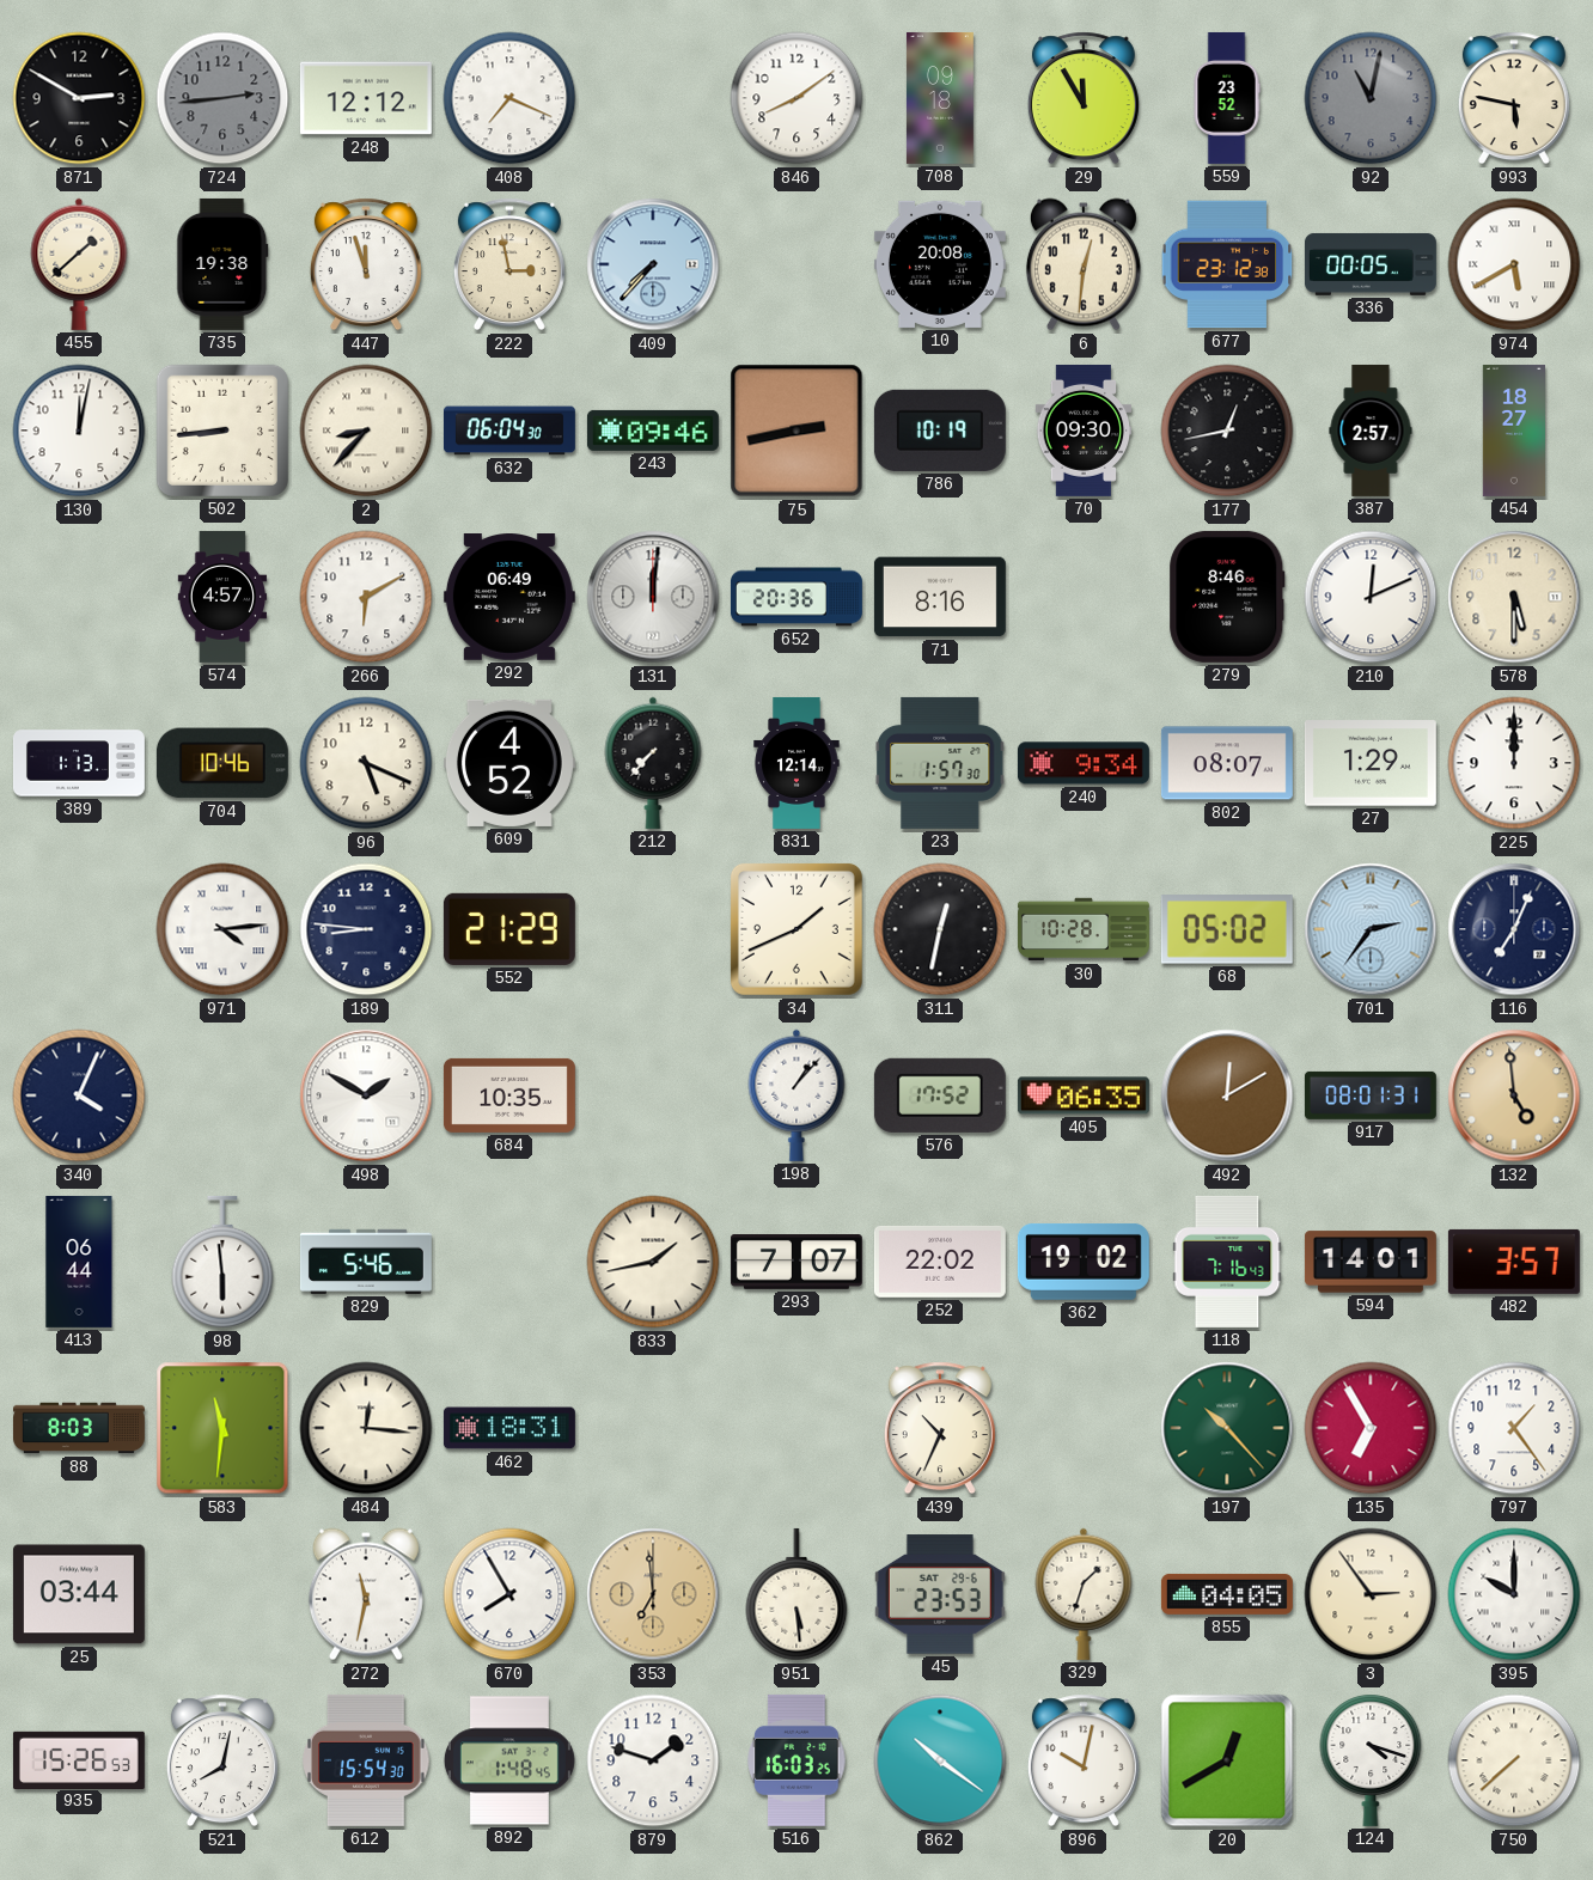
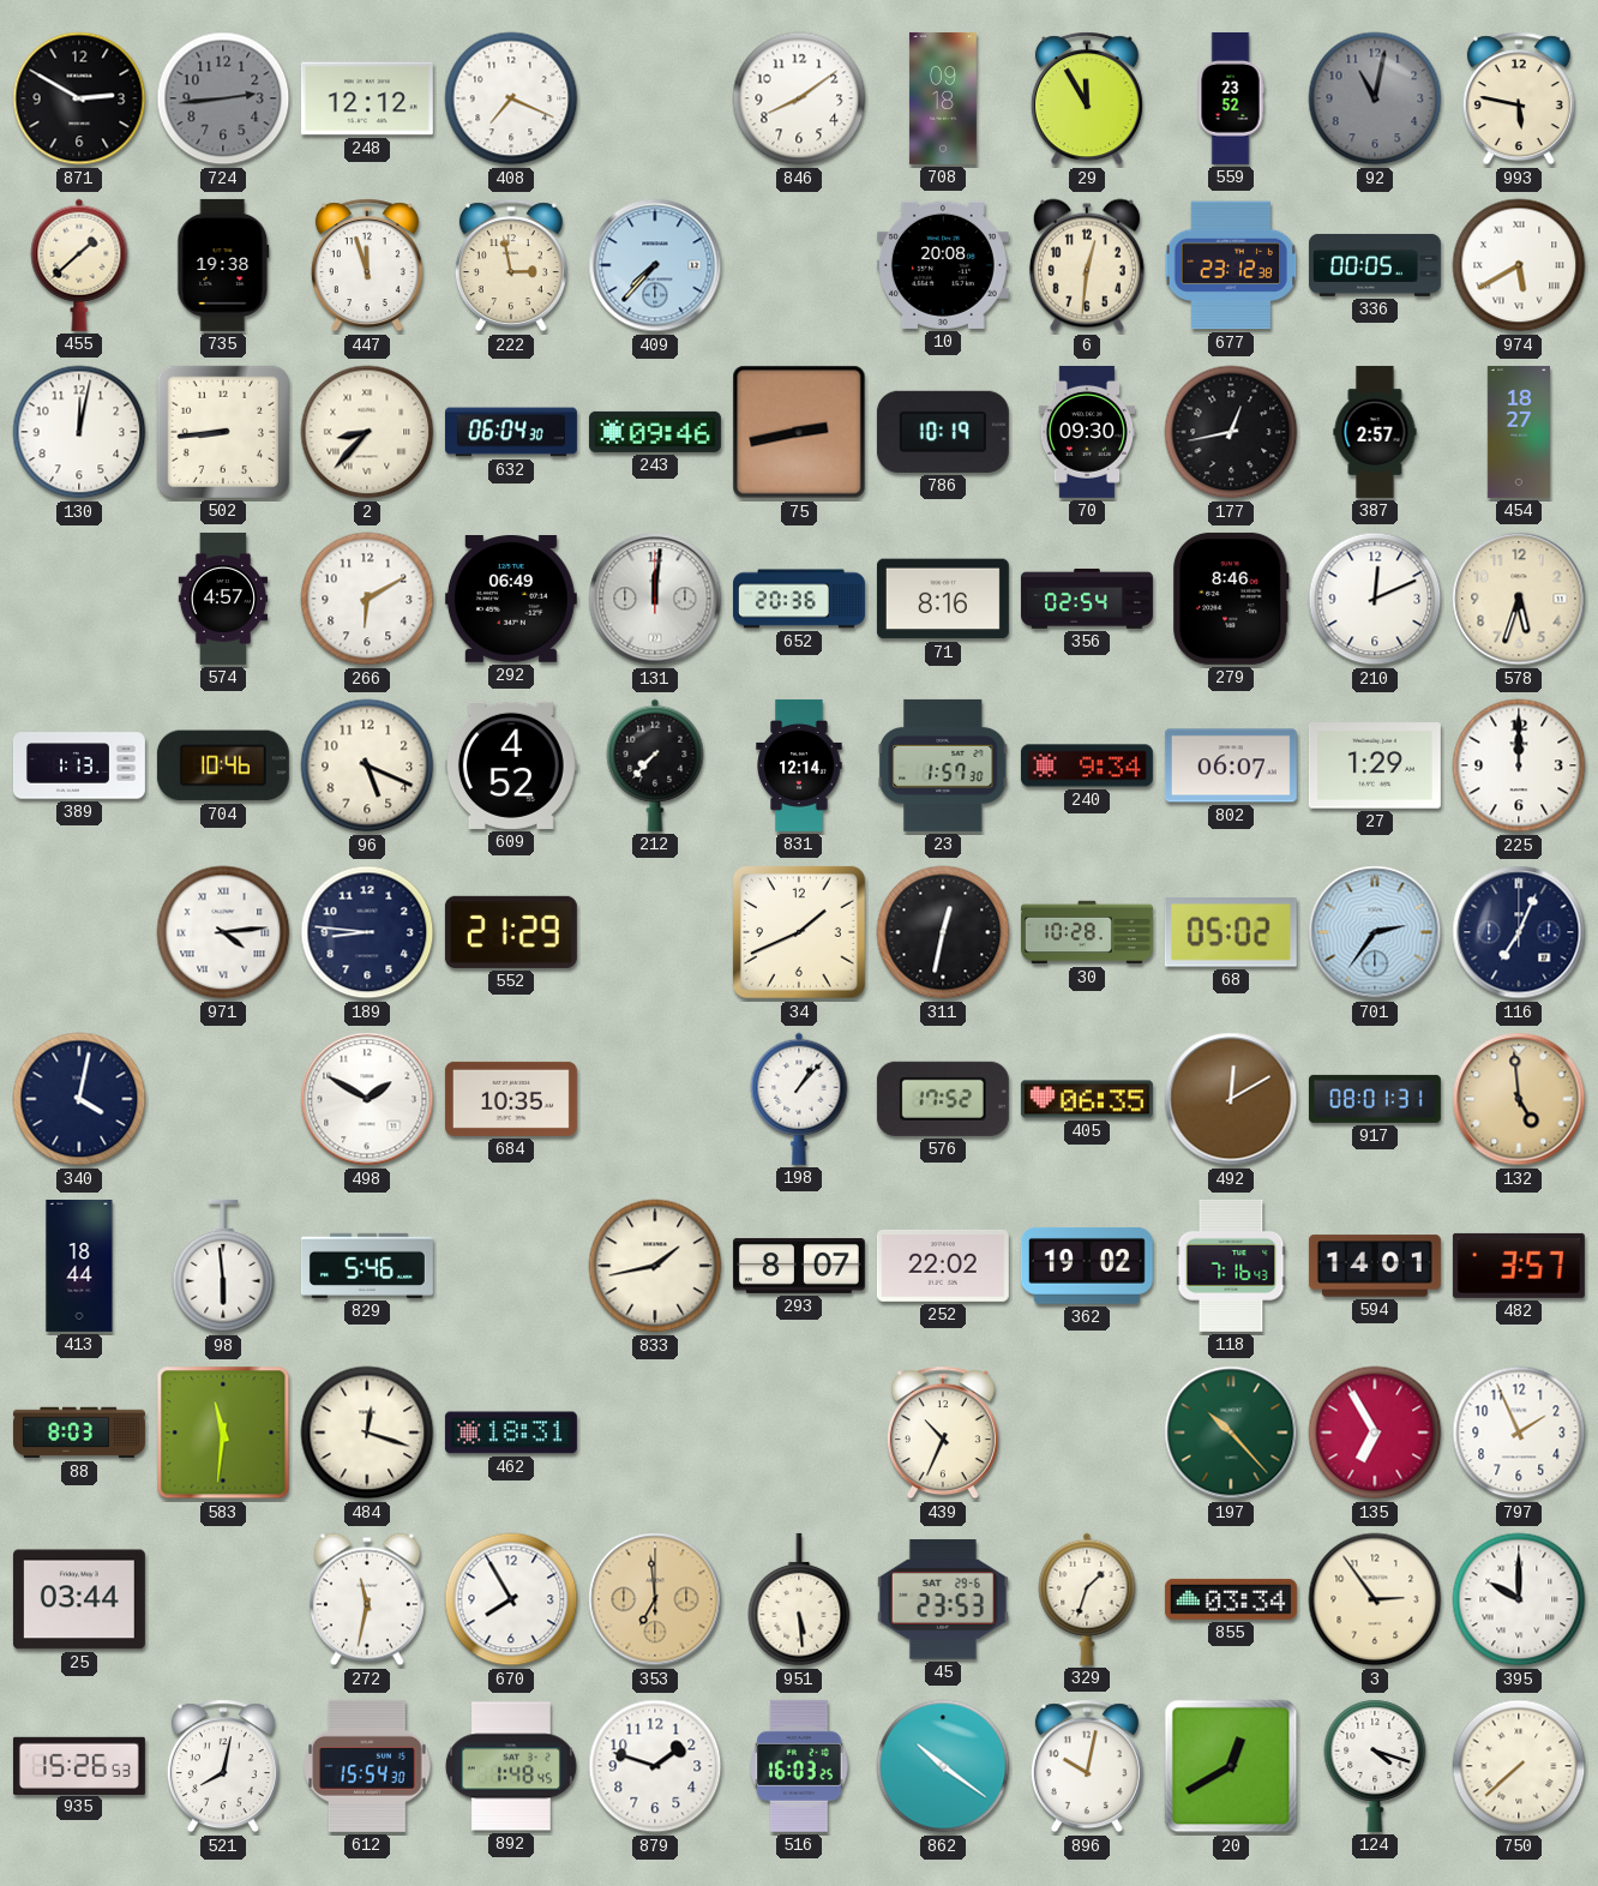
356: none -> 02:54
578: 5:30 -> 5:33
802: 08:07 -> 06:07
340: 4:04 -> 4:02
413: 06:44 -> 18:44
293: 7:07 -> 8:07
484: 12:16 -> 12:18
797: 1:24 -> 1:56
855: 04:05 -> 03:34
